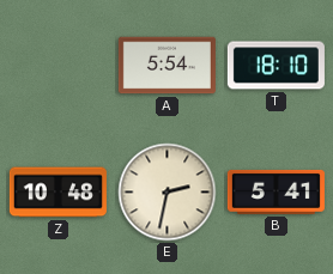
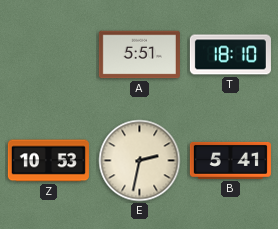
A: 5:54 -> 5:51
Z: 10:48 -> 10:53
